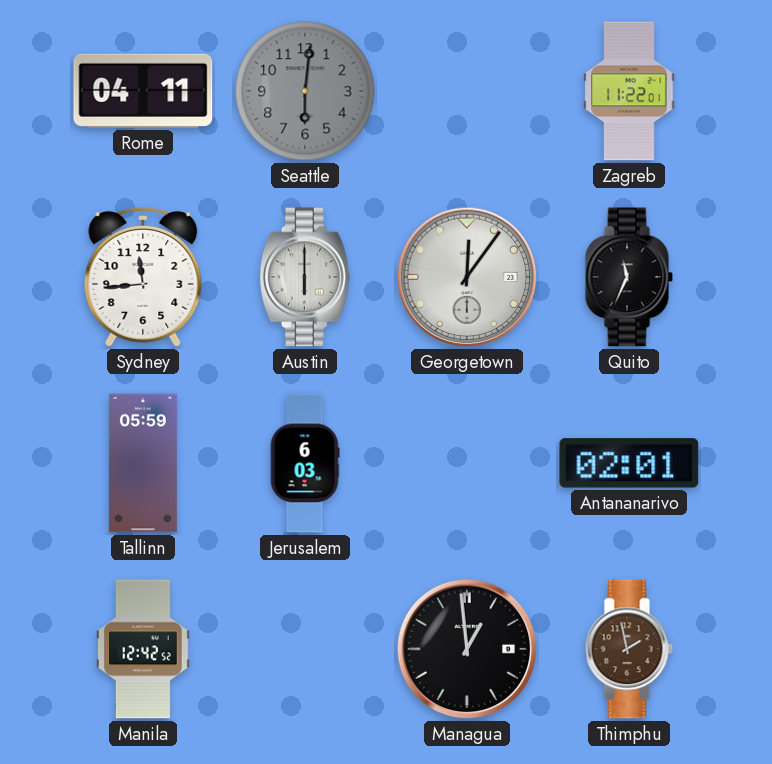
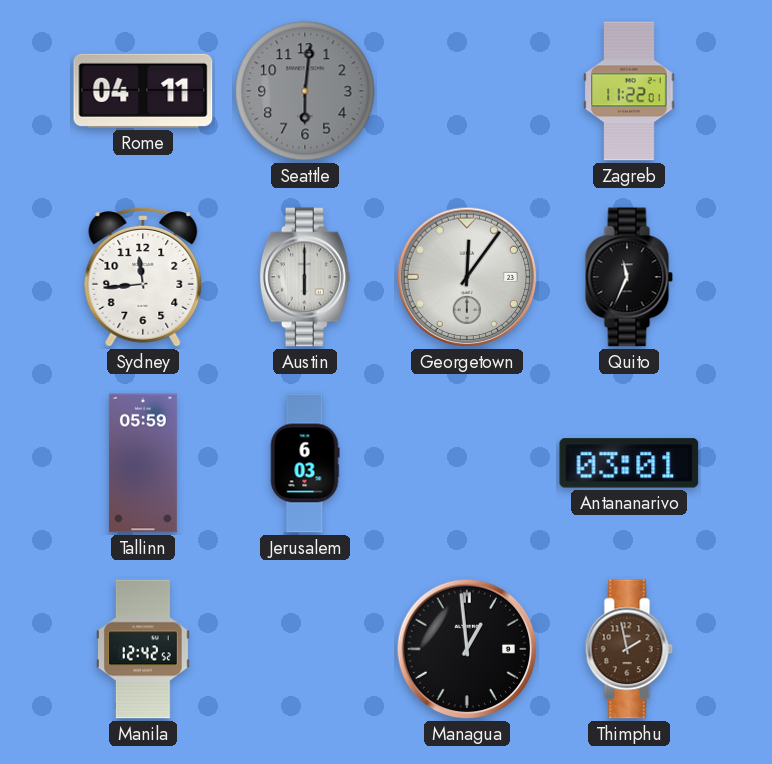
Antananarivo: 02:01 -> 03:01
